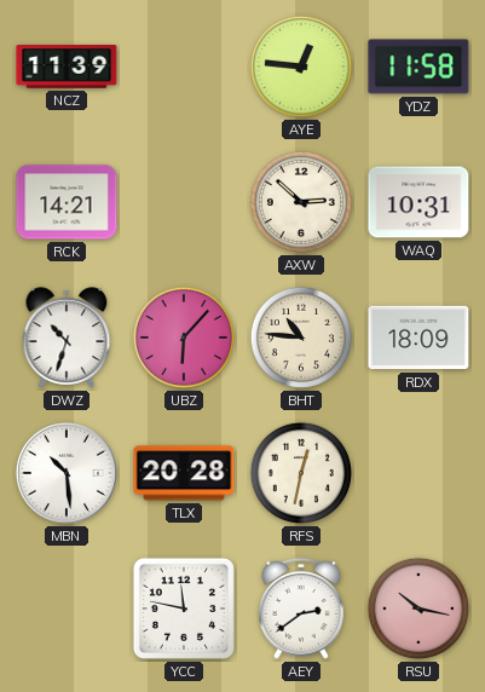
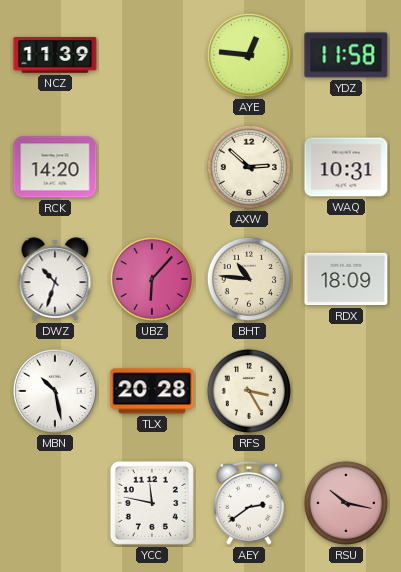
RCK: 14:21 -> 14:20
MBN: 10:29 -> 10:28
RFS: 12:32 -> 3:25
